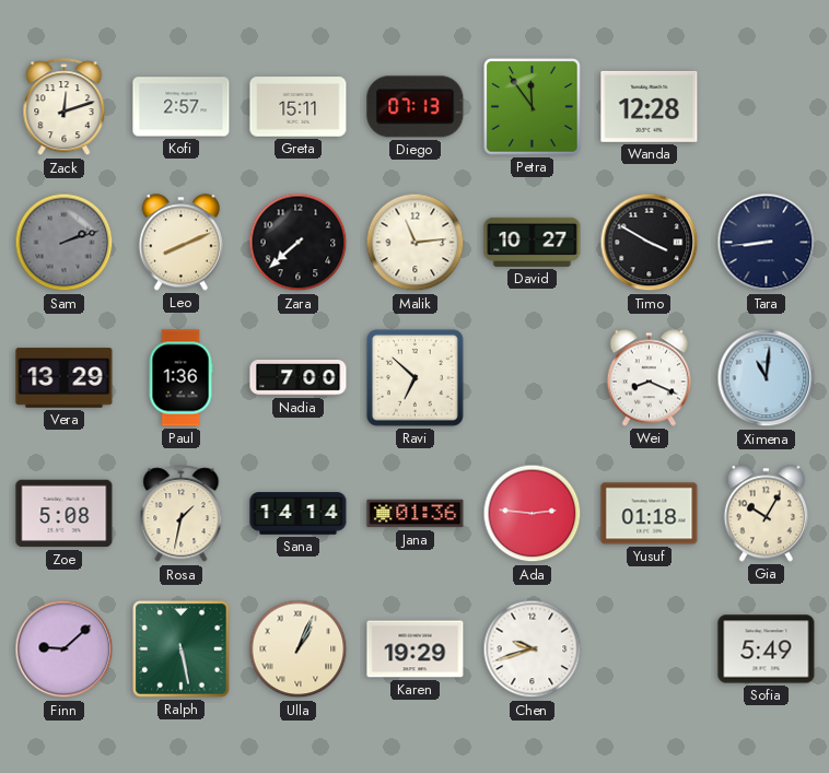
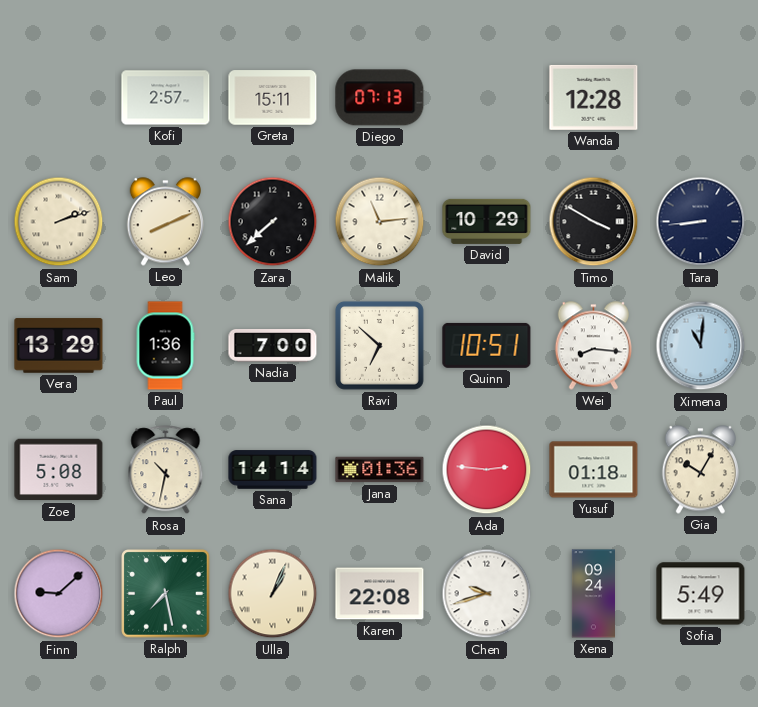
Zack: 12:12 -> none
Petra: 11:54 -> none
Sam dial: grey -> cream
David: 10:27 -> 10:29
Quinn: none -> 10:51
Wei: 8:19 -> 8:16
Rosa: 1:32 -> 10:32
Ralph: 5:28 -> 7:28
Karen: 19:29 -> 22:08
Xena: none -> 09:24
